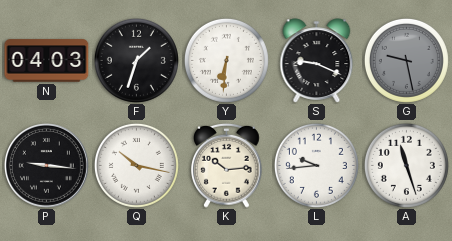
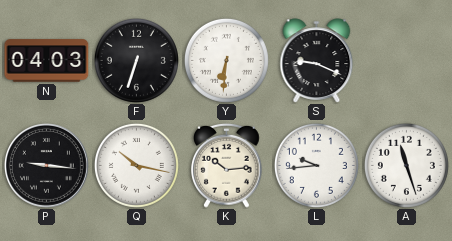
F: 1:33 -> 6:33
G: 9:28 -> none
